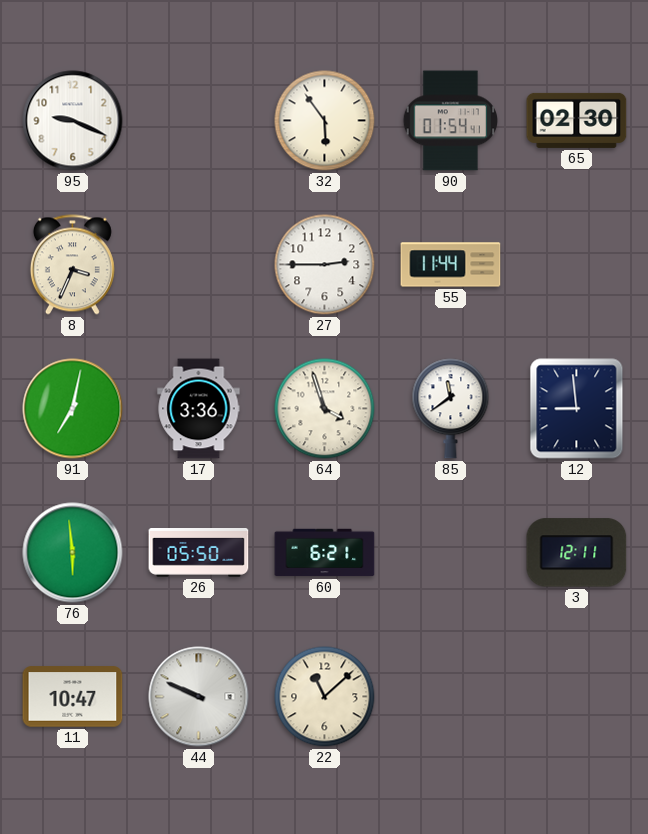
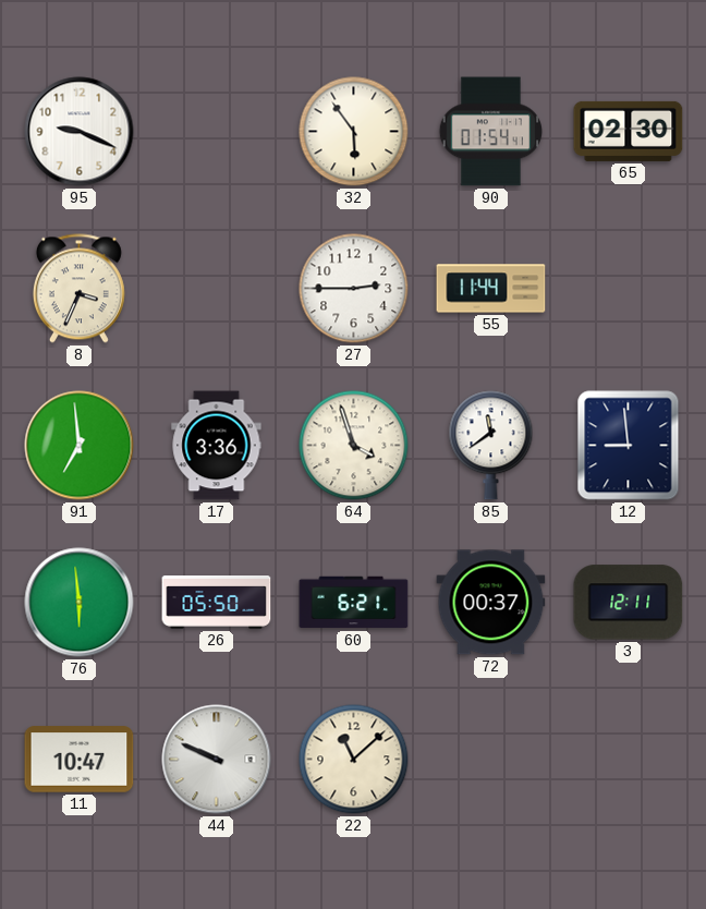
91: 7:02 -> 6:59
72: none -> 00:37
